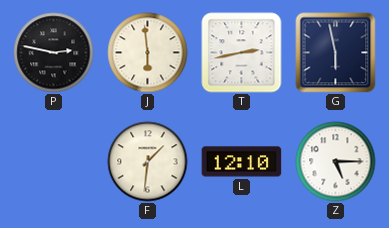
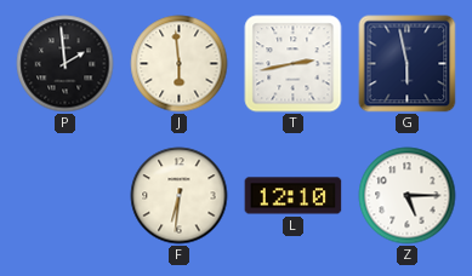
P: 2:47 -> 1:59
F: 1:31 -> 6:31
